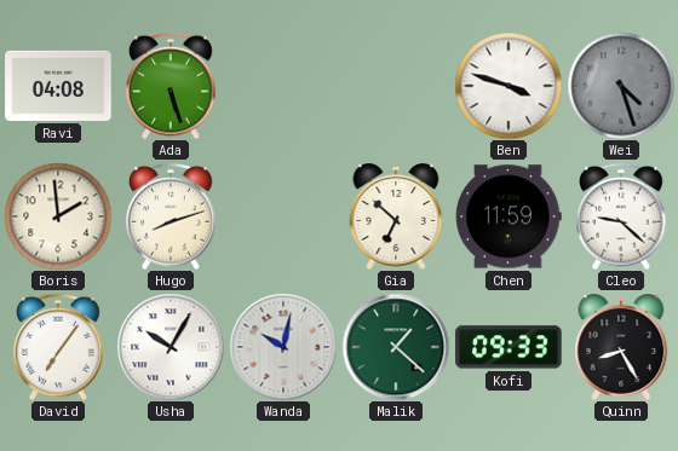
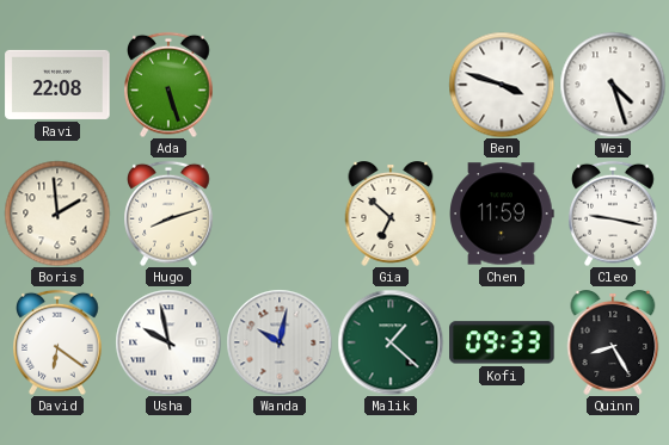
Ravi: 04:08 -> 22:08
Wei dial: grey -> white
Cleo: 9:22 -> 9:17
David: 7:06 -> 6:21
Usha: 10:05 -> 9:58
